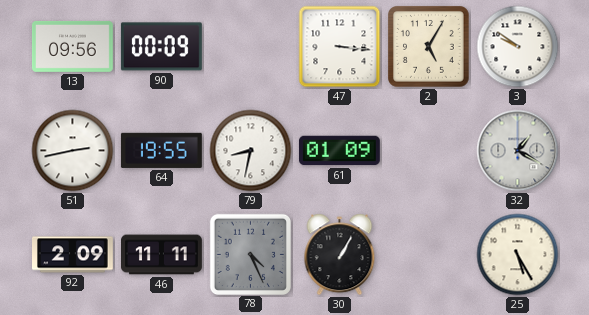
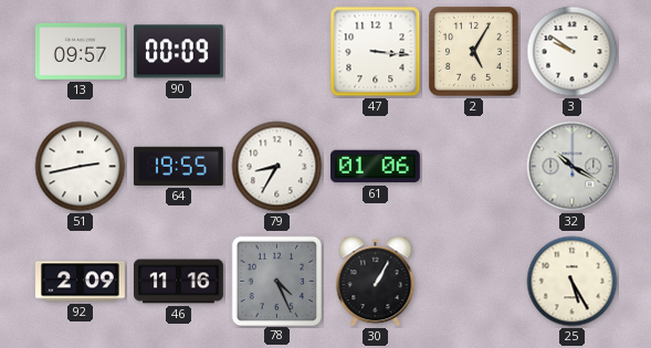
13: 09:56 -> 09:57
79: 8:32 -> 8:35
61: 01:09 -> 01:06
32: 1:20 -> 10:20
46: 11:11 -> 11:16
